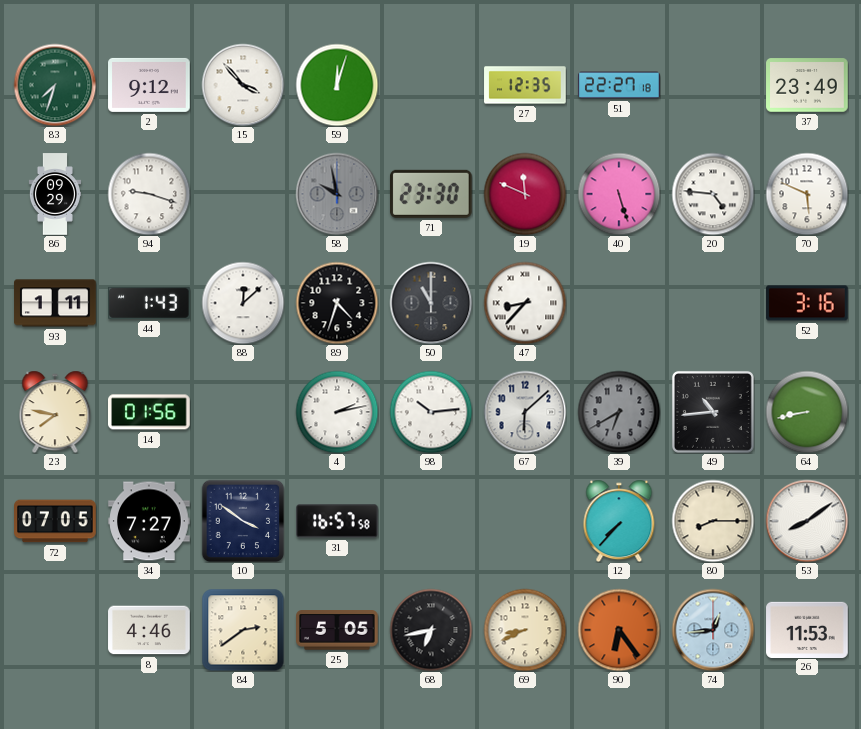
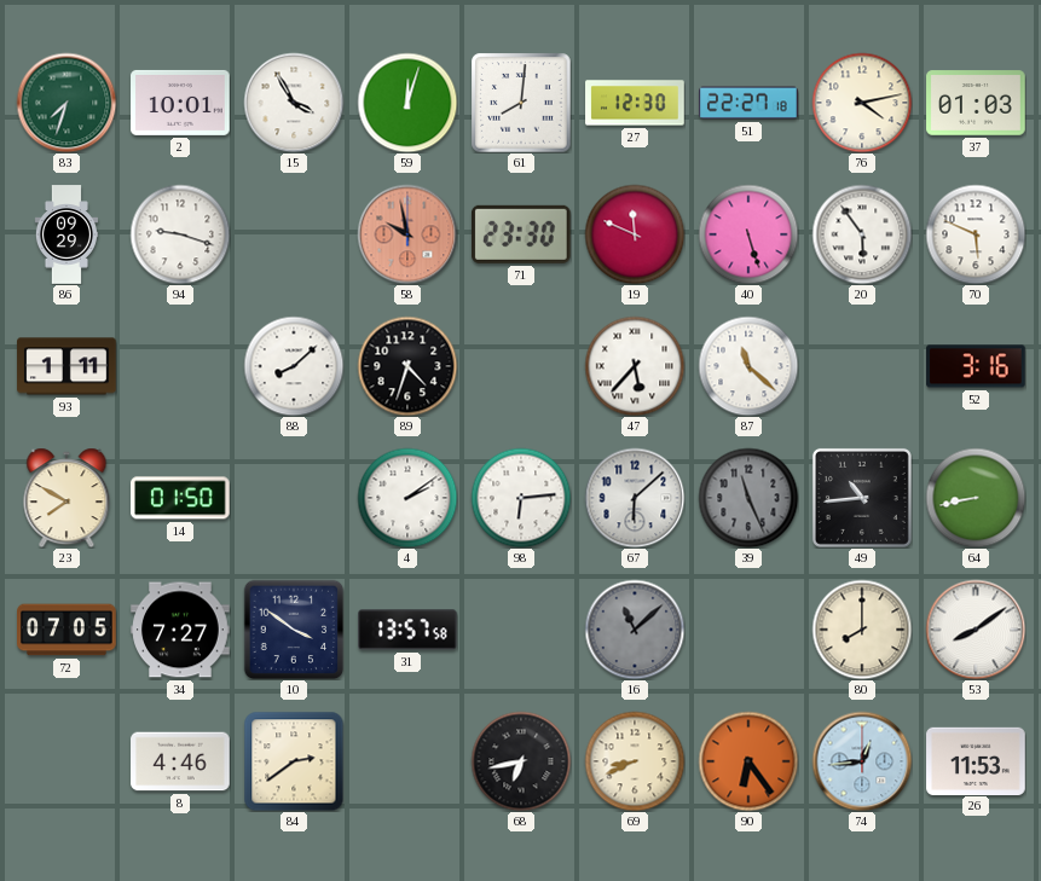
2: 9:12 -> 10:01
15: 3:53 -> 3:55
61: none -> 8:01
27: 12:35 -> 12:30
76: none -> 4:13
37: 23:49 -> 01:03
58 dial: grey -> salmon
20: 4:46 -> 5:54
44: 1:43 -> none
88: 12:08 -> 8:08
50: 11:00 -> none
47: 8:37 -> 5:37
87: none -> 11:22
23: 7:47 -> 7:50
14: 01:56 -> 01:50
4: 2:13 -> 2:09
98: 10:14 -> 6:14
39: 6:40 -> 11:26
31: 16:57 -> 13:57
16: none -> 11:08
12: 7:37 -> none
80: 8:15 -> 8:00
25: 5:05 -> none
